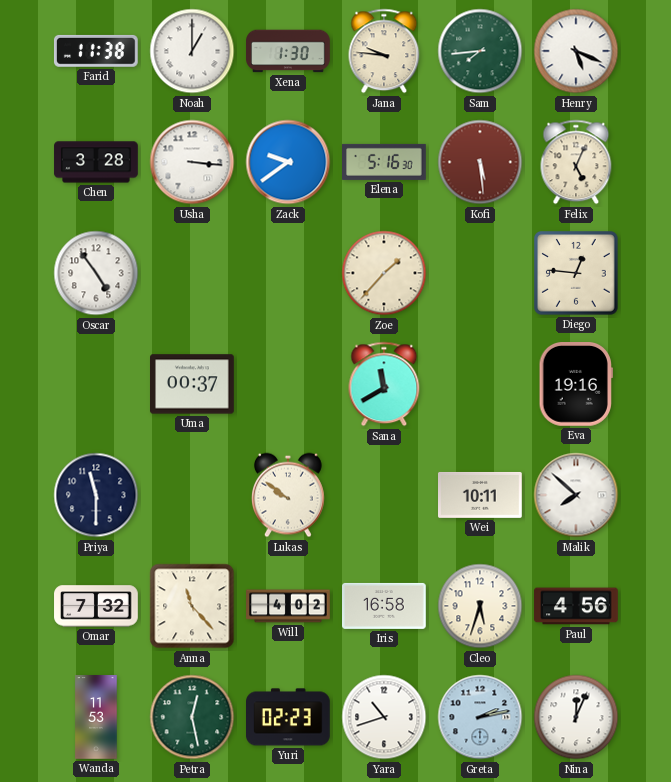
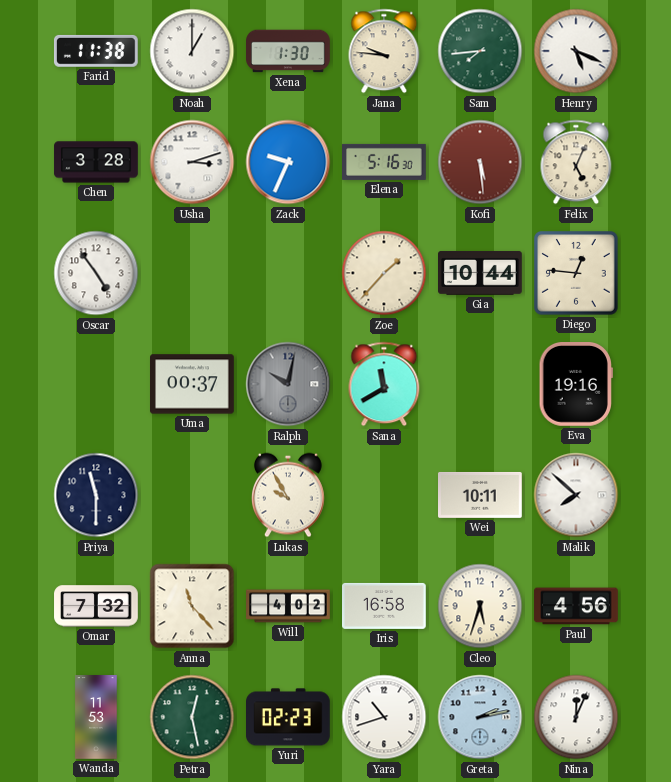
Usha: 3:16 -> 3:12
Zack: 9:39 -> 9:34
Gia: none -> 10:44
Ralph: none -> 10:02
Lukas: 9:51 -> 9:55
